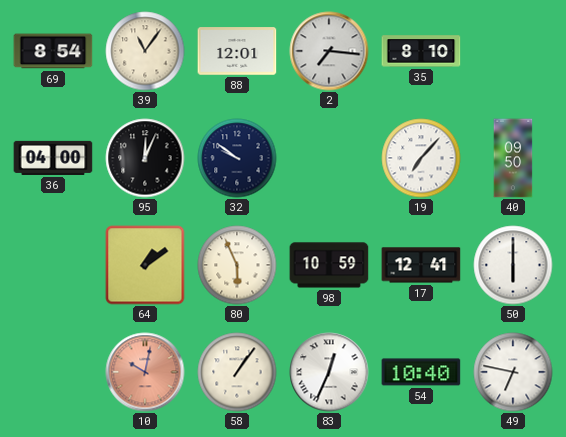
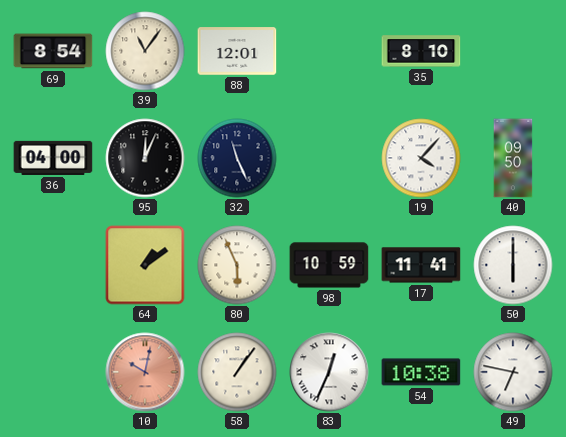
2: 7:16 -> none
32: 9:51 -> 11:26
19: 7:07 -> 4:07
17: 12:41 -> 11:41
54: 10:40 -> 10:38
